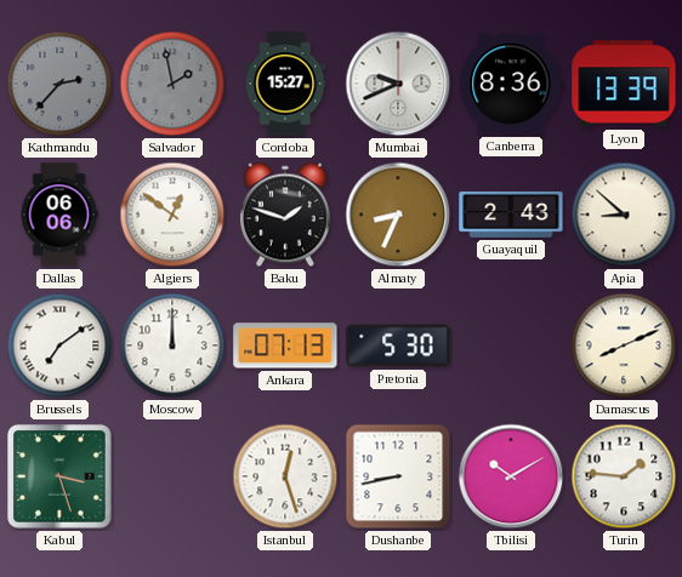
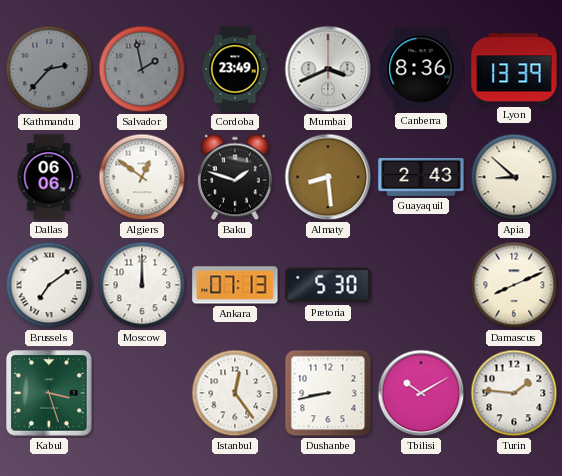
Cordoba: 15:27 -> 23:49
Mumbai: 9:41 -> 3:41
Almaty: 8:34 -> 8:29
Istanbul: 12:27 -> 12:24
